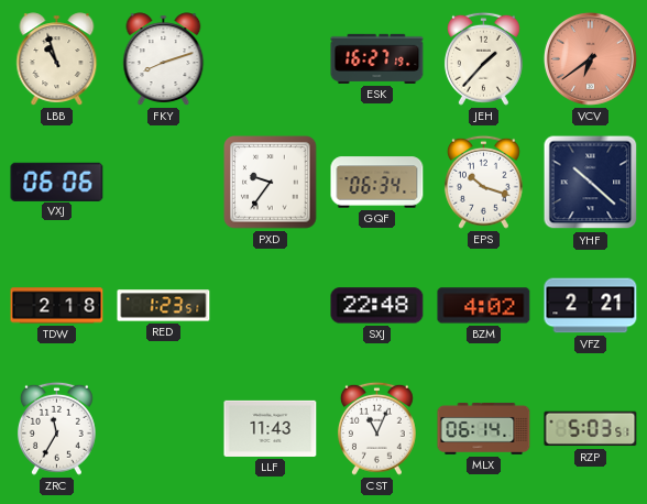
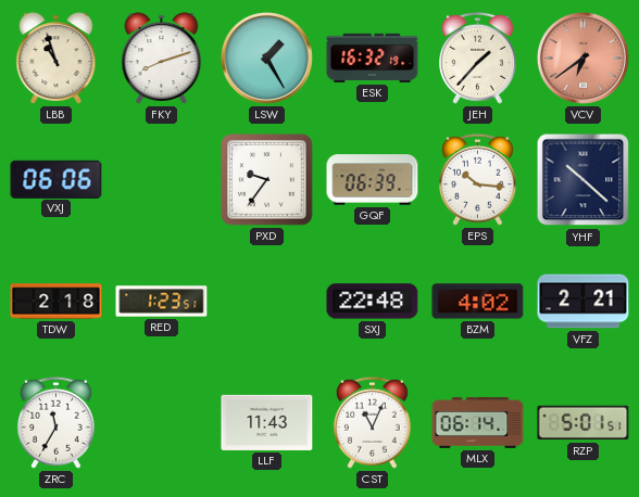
LSW: none -> 1:25
ESK: 16:27 -> 16:32
GQF: 06:34 -> 06:39
EPS: 10:18 -> 10:16
RZP: 5:03 -> 5:01
